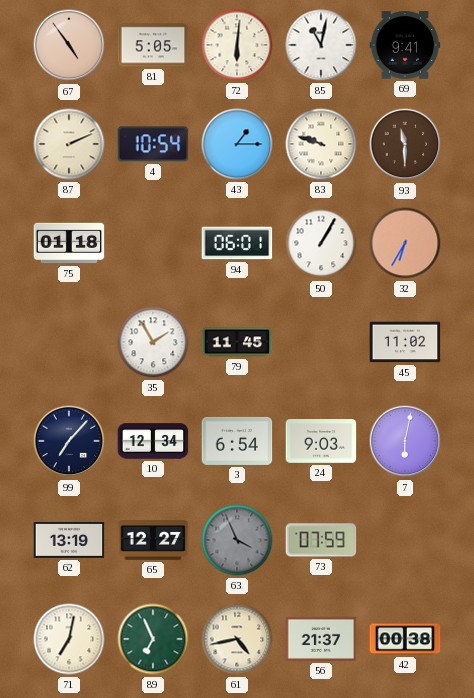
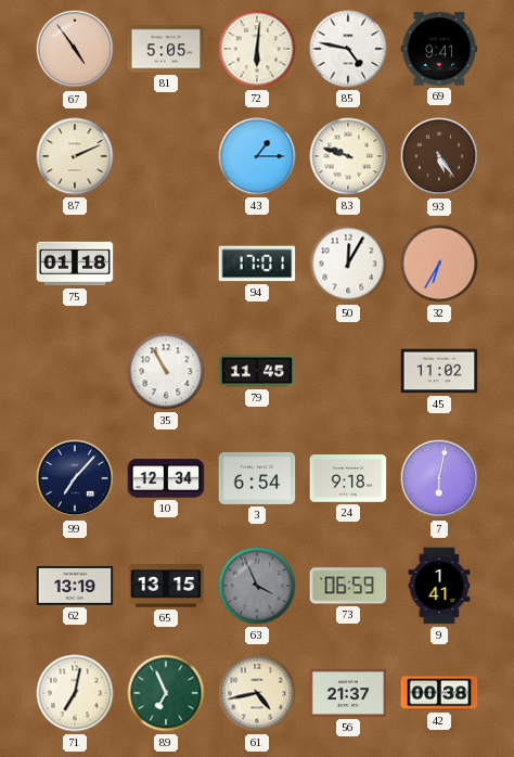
85: 11:02 -> 4:47
4: 10:54 -> none
93: 11:30 -> 5:24
94: 06:01 -> 17:01
50: 1:05 -> 12:05
35: 1:55 -> 10:55
24: 9:03 -> 9:18
65: 12:27 -> 13:15
73: 07:59 -> 06:59
9: none -> 1:41
